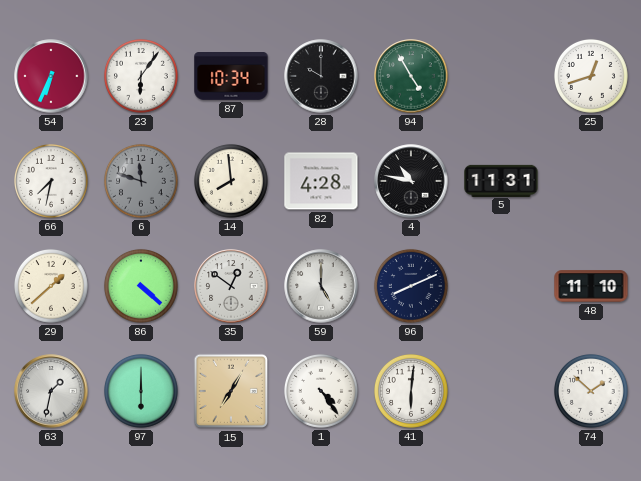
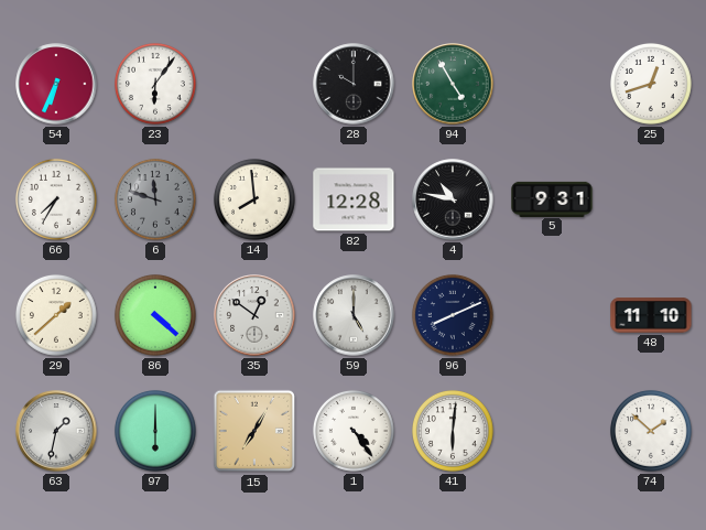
87: 10:34 -> none
66: 7:32 -> 7:35
82: 4:28 -> 12:28
5: 11:31 -> 9:31
